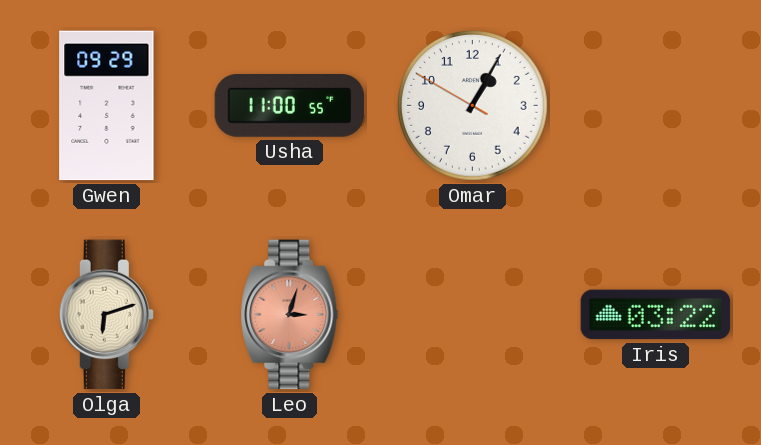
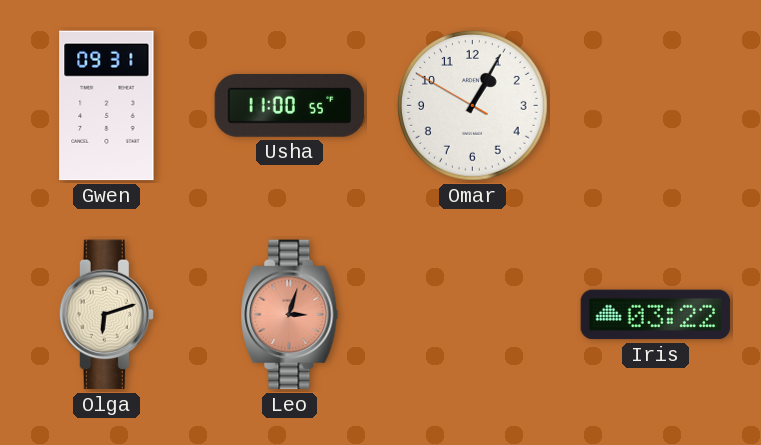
Gwen: 09:29 -> 09:31
